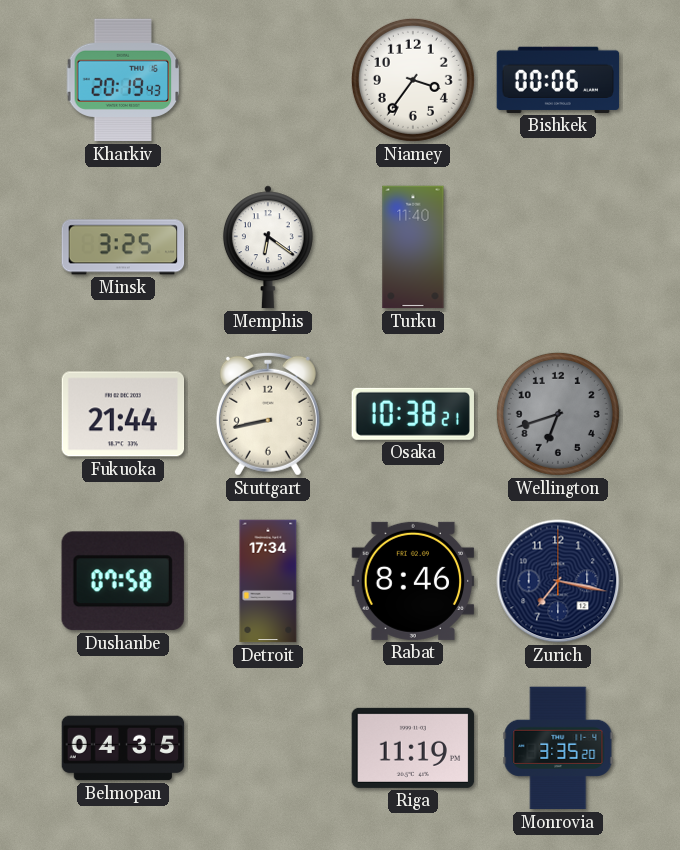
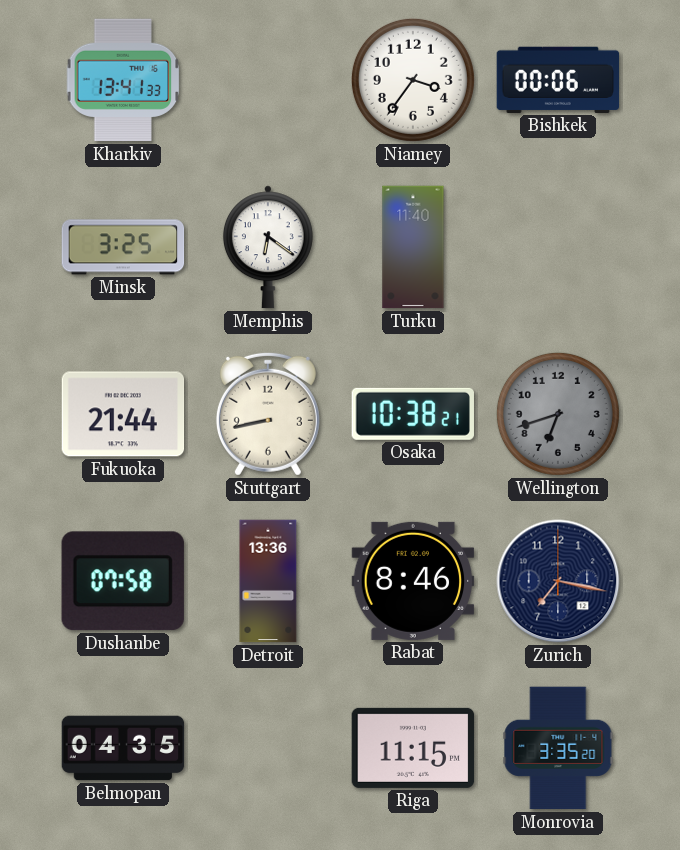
Kharkiv: 20:19 -> 13:41
Detroit: 17:34 -> 13:36
Riga: 11:19 -> 11:15
